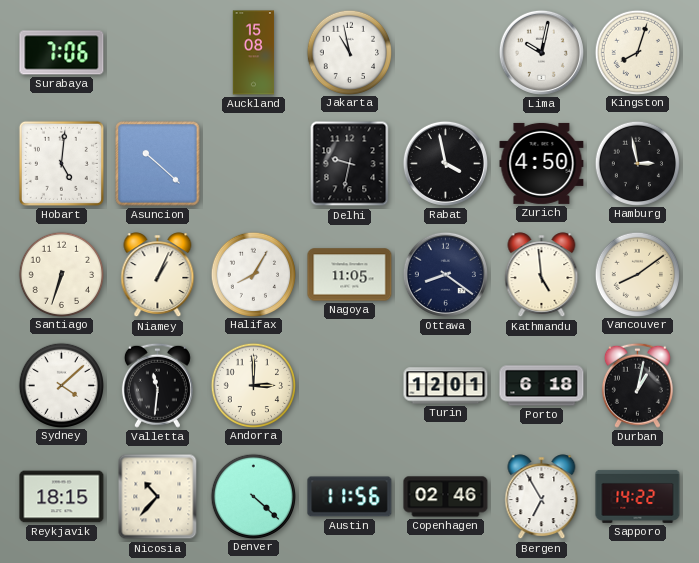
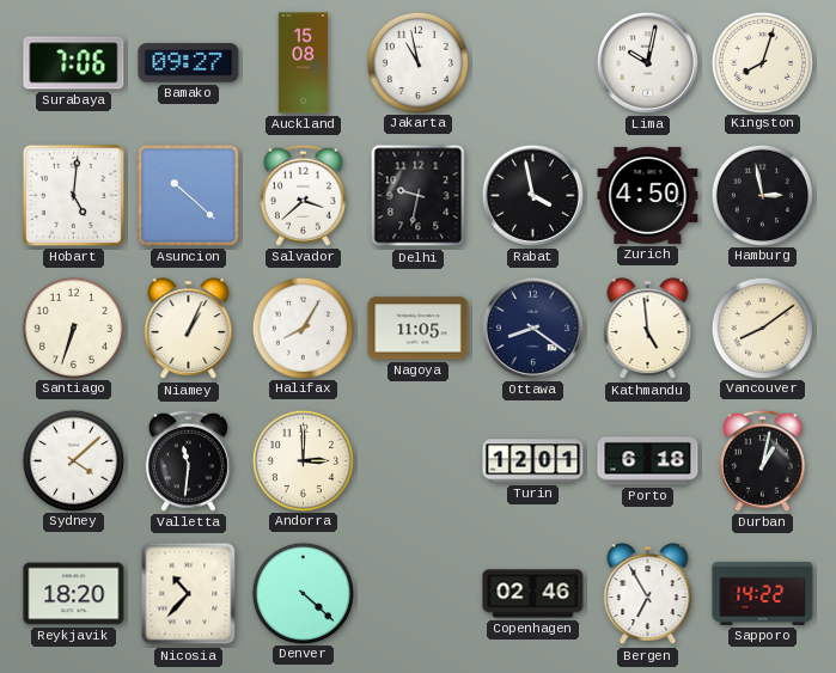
Bamako: none -> 09:27
Salvador: none -> 3:38
Reykjavik: 18:15 -> 18:20
Austin: 11:56 -> none
